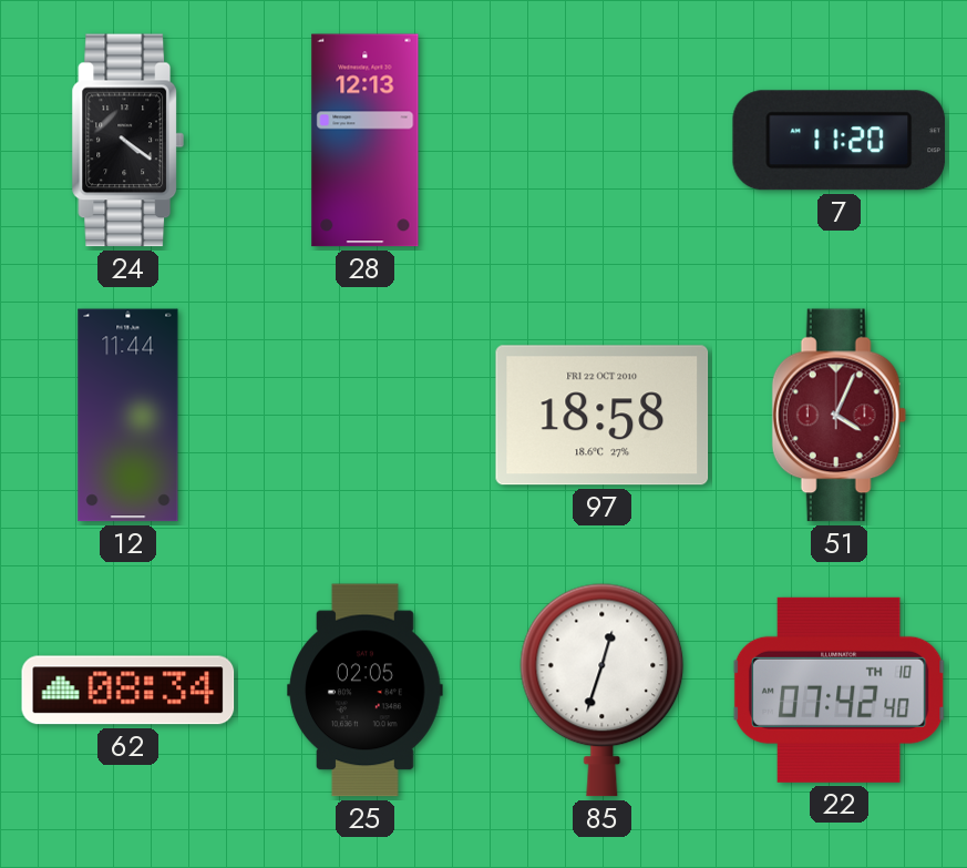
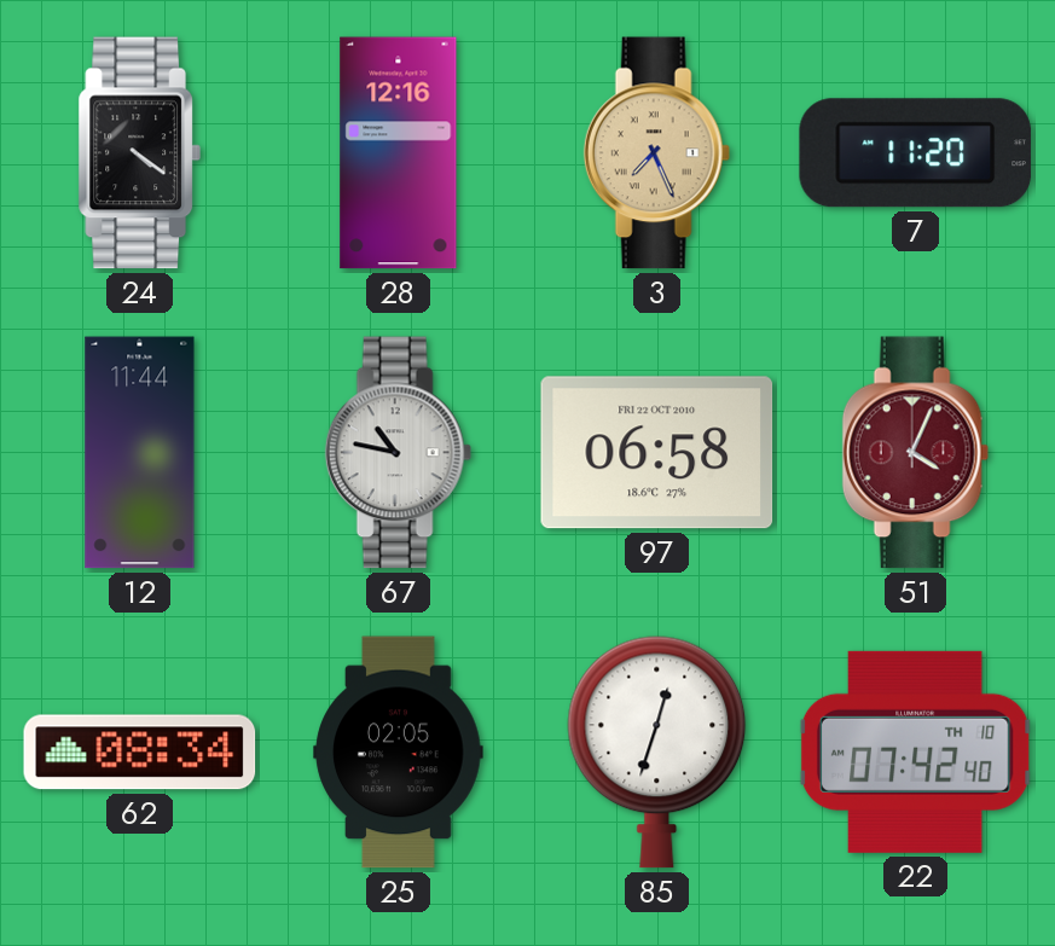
28: 12:13 -> 12:16
3: none -> 7:26
67: none -> 10:47
97: 18:58 -> 06:58
